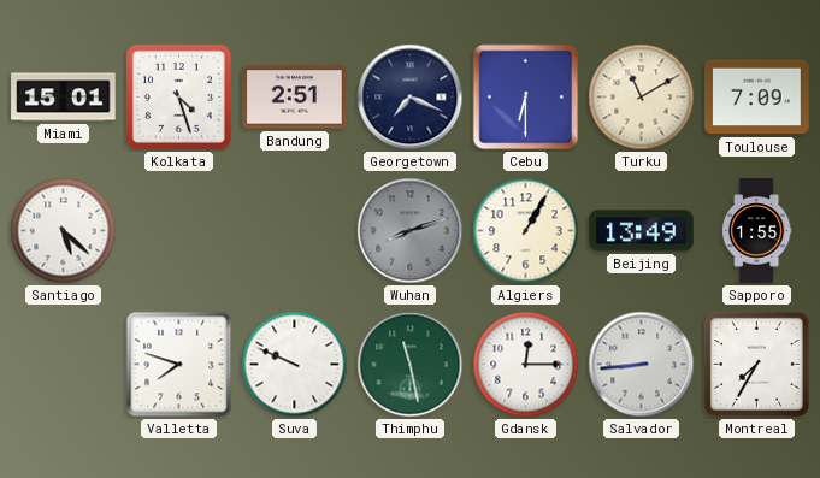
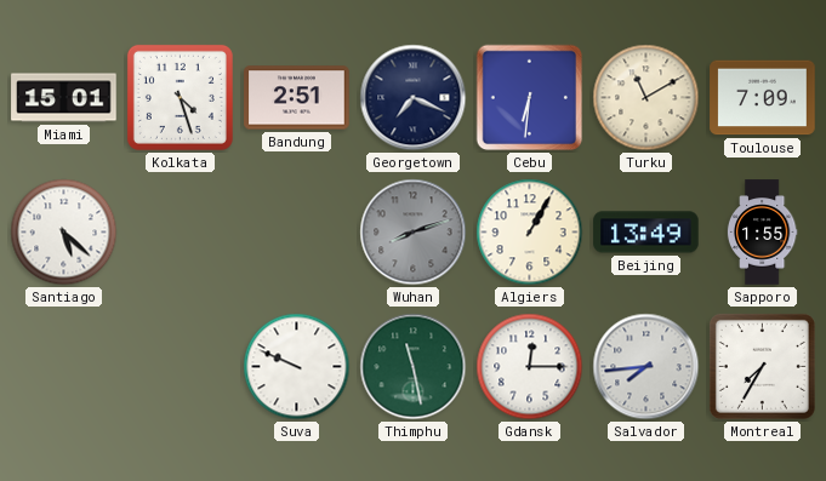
Cebu: 6:30 -> 6:31
Valletta: 7:48 -> none
Salvador: 8:44 -> 7:44
